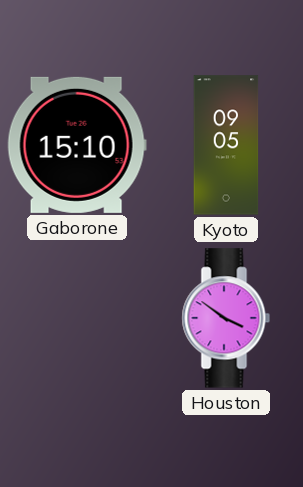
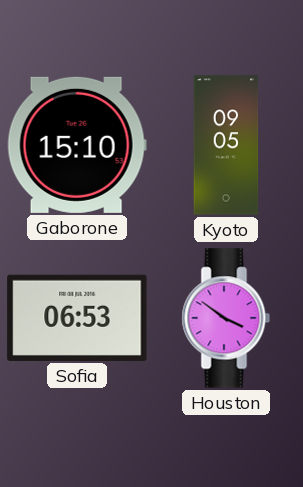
Sofia: none -> 06:53
